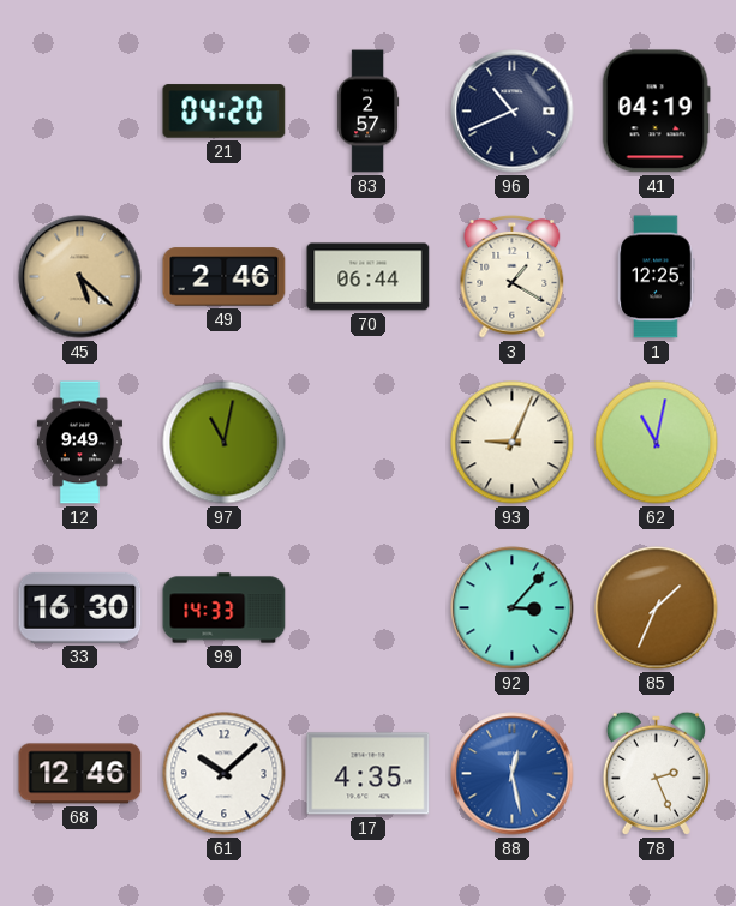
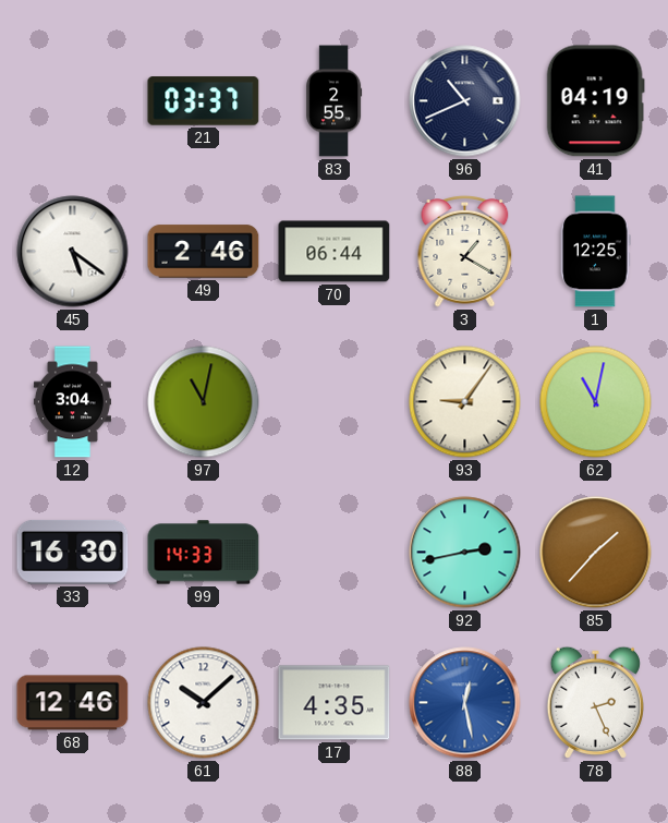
21: 04:20 -> 03:37
83: 2:57 -> 2:55
45: 5:22 -> 5:21
45 dial: champagne -> white
12: 9:49 -> 3:04
93: 9:04 -> 9:06
92: 3:07 -> 2:43
85: 1:34 -> 1:37
